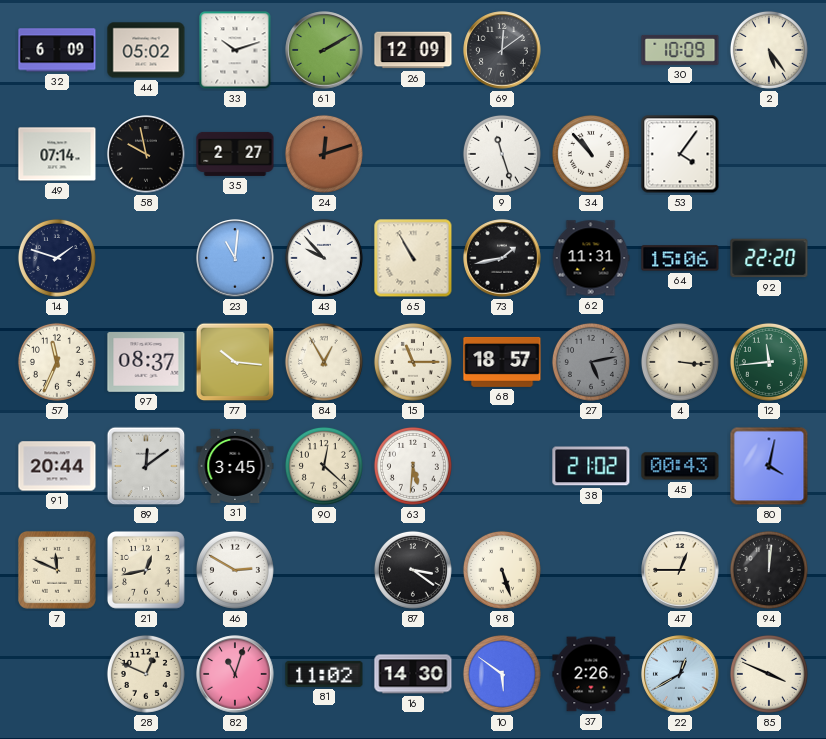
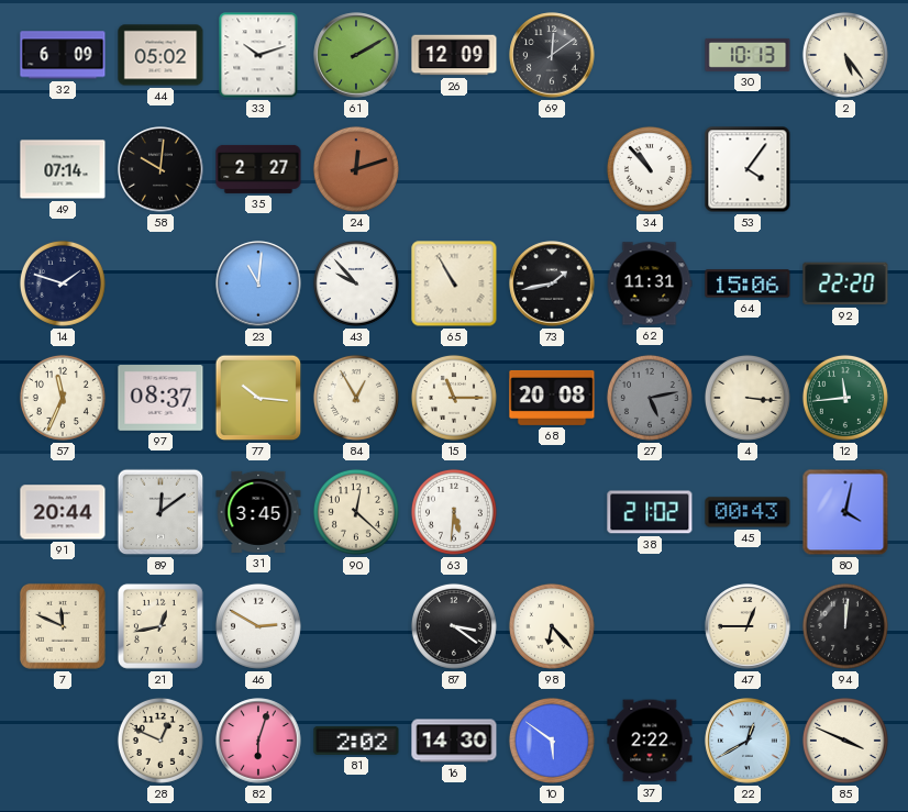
30: 10:09 -> 10:13
58: 9:58 -> 10:01
9: 11:27 -> none
68: 18:57 -> 20:08
98: 5:27 -> 6:23
82: 11:03 -> 6:03
81: 11:02 -> 2:02
37: 2:26 -> 2:22
